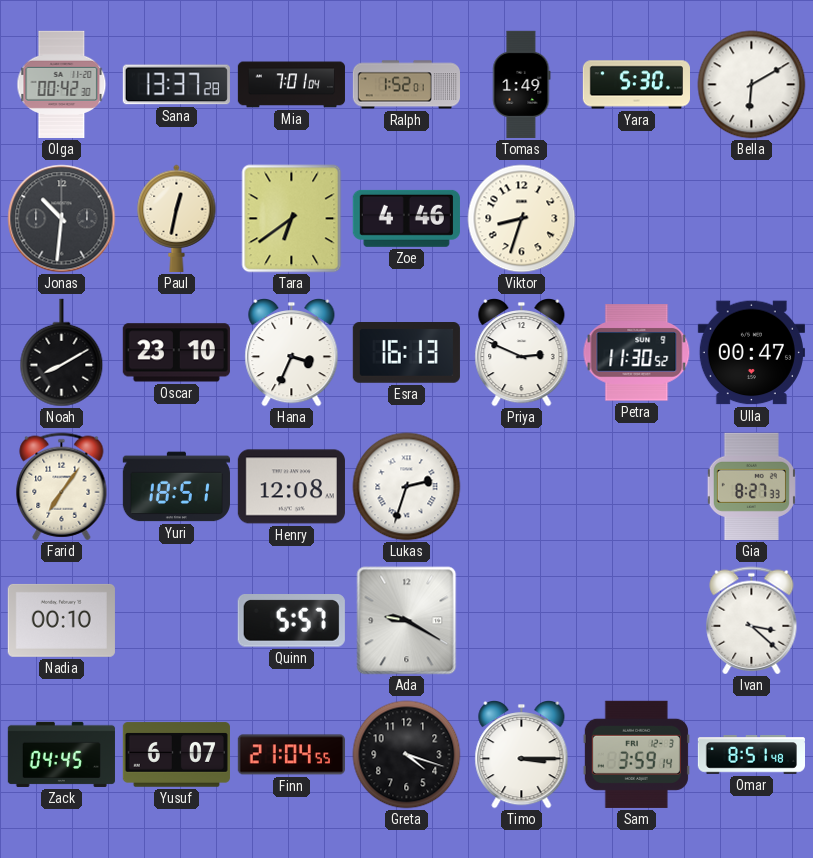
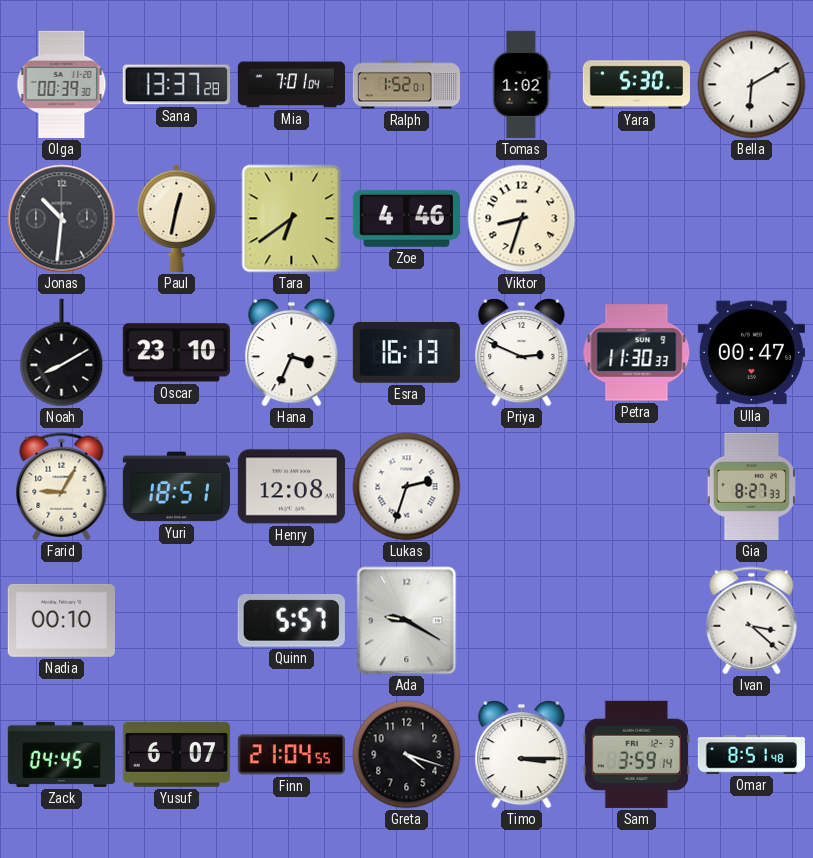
Olga: 00:42 -> 00:39
Tomas: 1:49 -> 1:02
Petra: 11:30:52 -> 11:30:33
Farid: 7:06 -> 9:05
